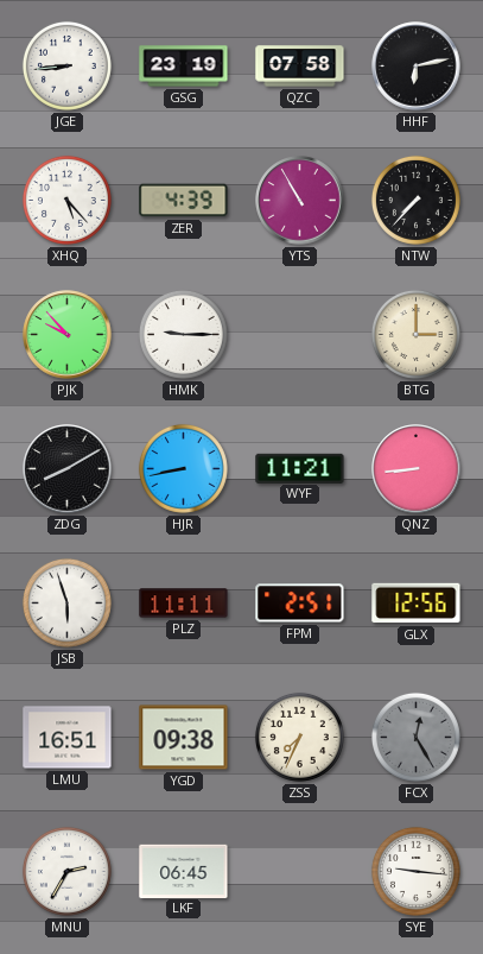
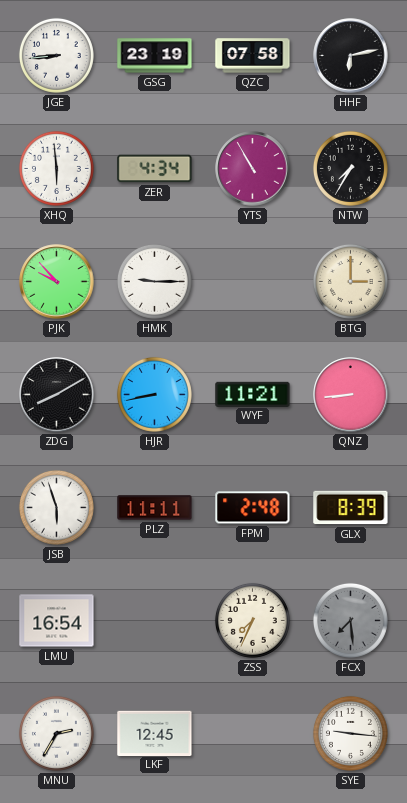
XHQ: 5:23 -> 5:59
ZER: 4:39 -> 4:34
NTW: 7:37 -> 7:35
FPM: 2:51 -> 2:48
GLX: 12:56 -> 8:39
LMU: 16:51 -> 16:54
YGD: 09:38 -> none
FCX: 12:25 -> 7:29
LKF: 06:45 -> 12:45
